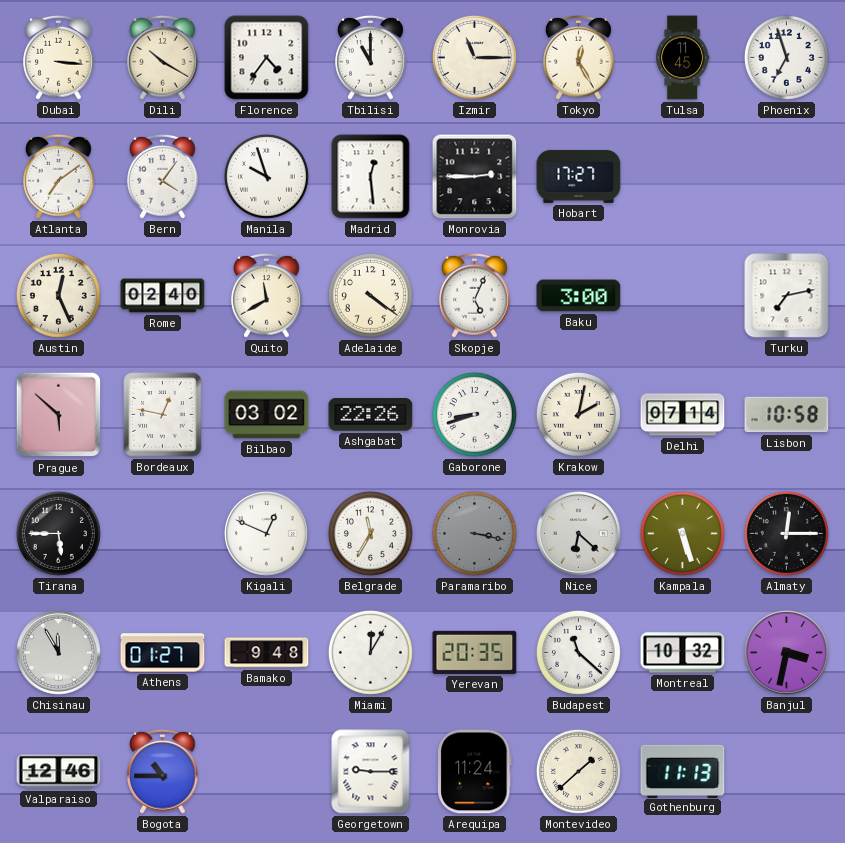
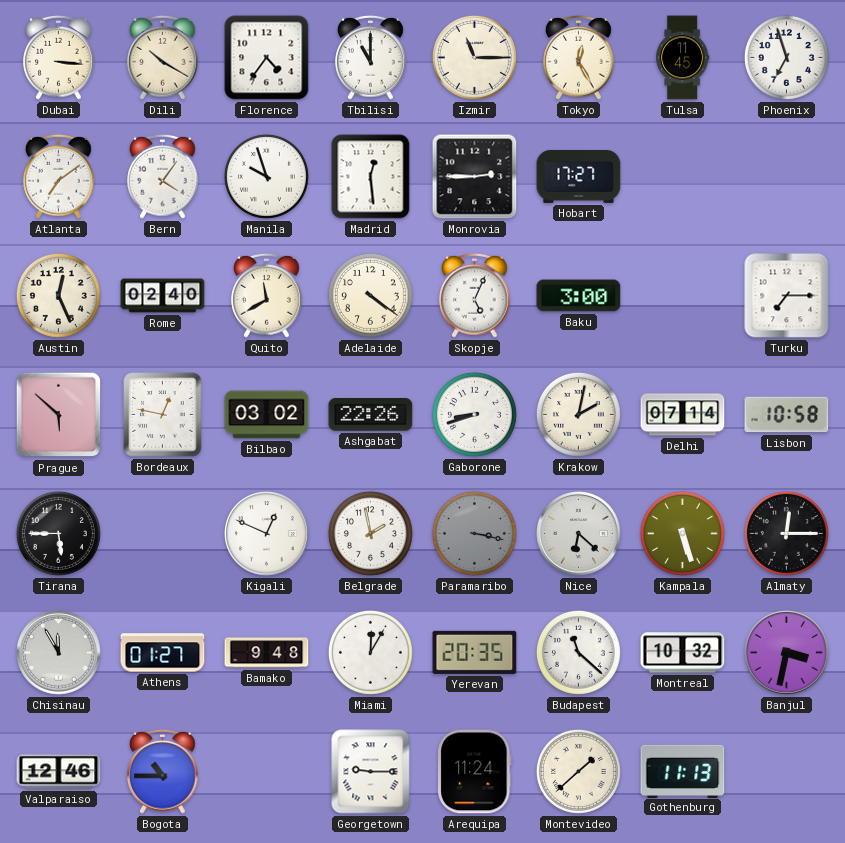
Turku: 7:13 -> 7:15
Belgrade: 11:35 -> 1:58
